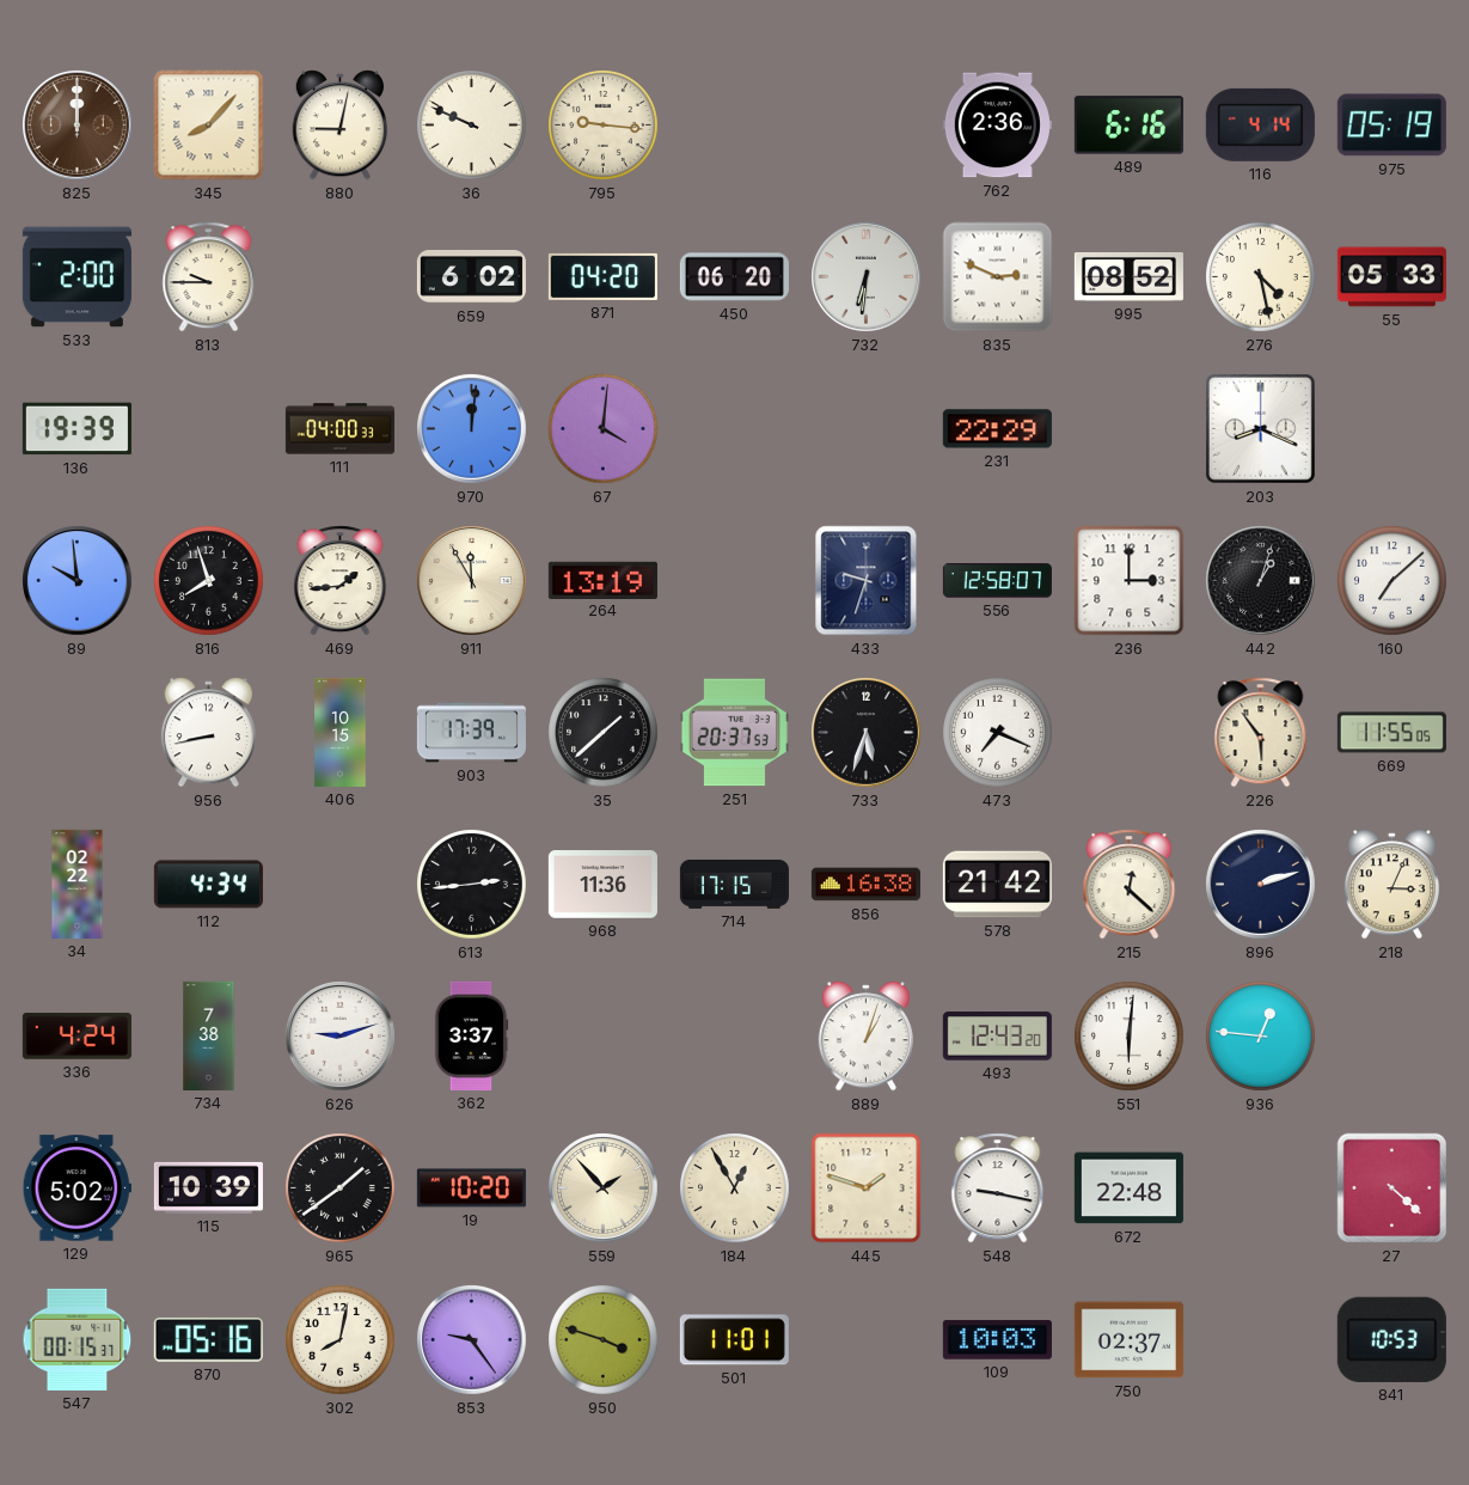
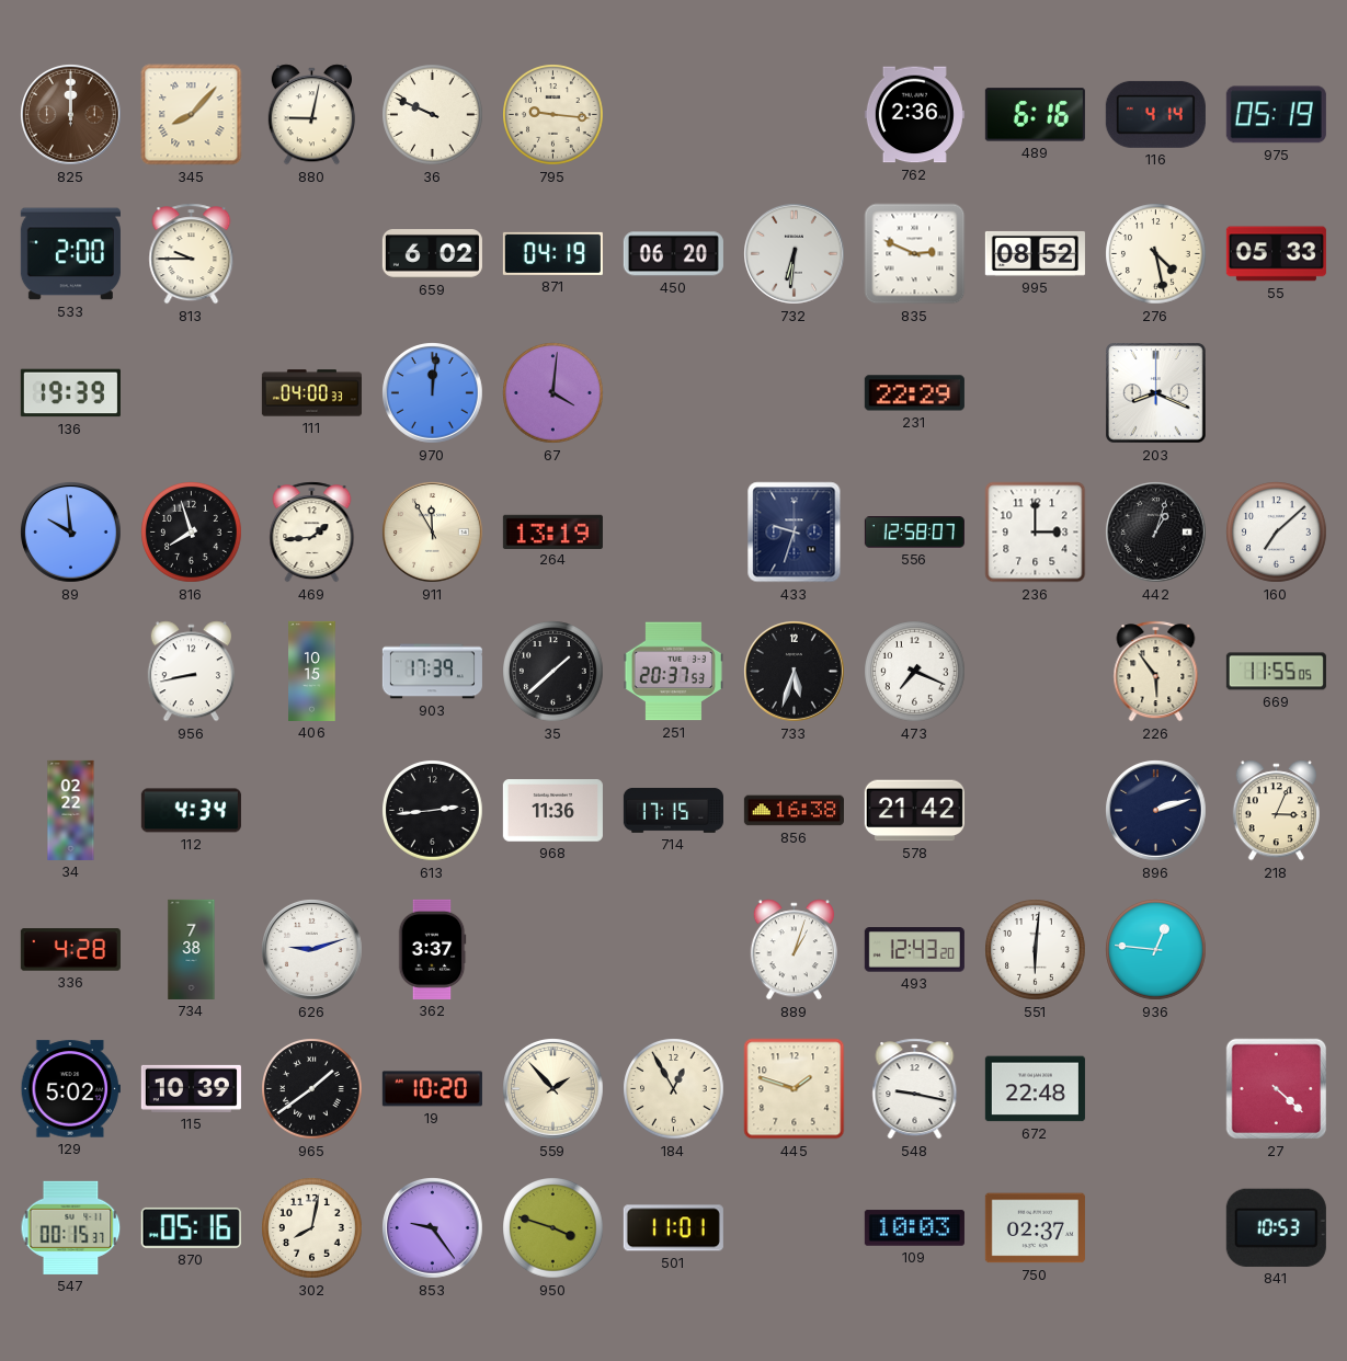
871: 04:20 -> 04:19
215: 12:22 -> none
336: 4:24 -> 4:28
